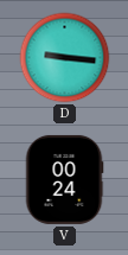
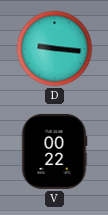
V: 00:24 -> 00:22
